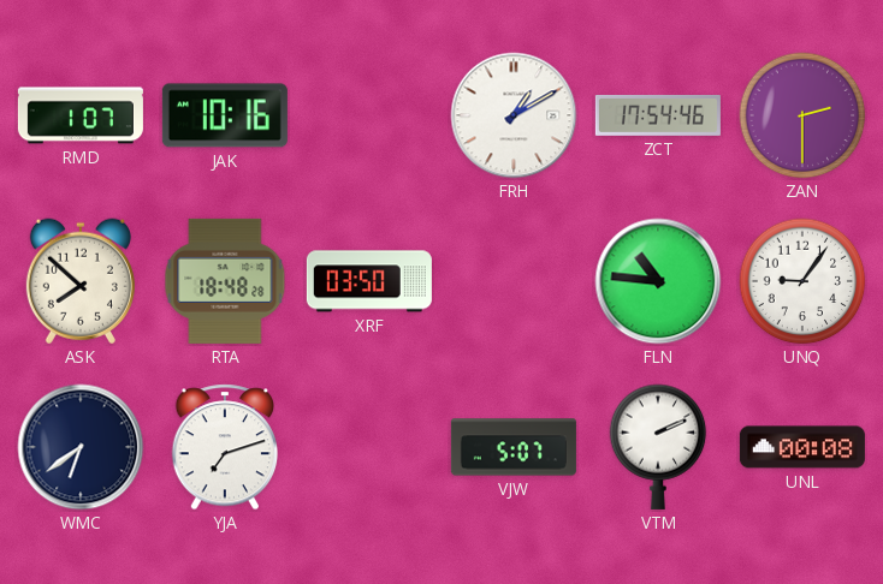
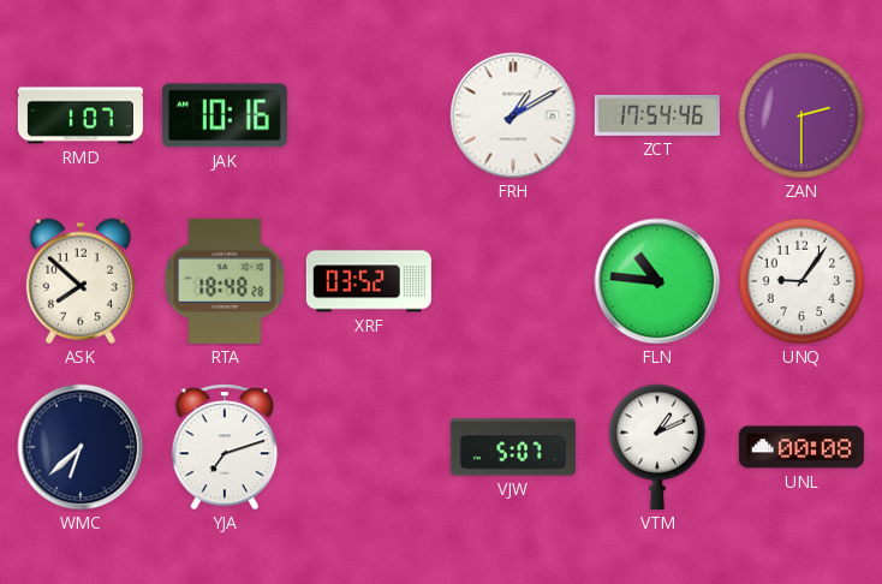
XRF: 03:50 -> 03:52
WMC: 6:39 -> 6:38
VTM: 2:11 -> 1:11
